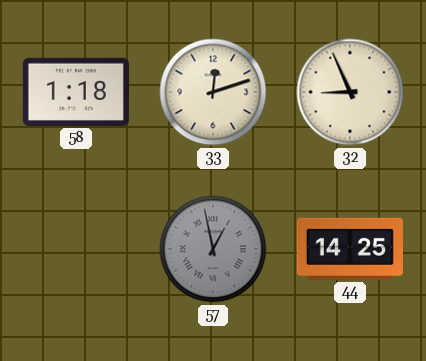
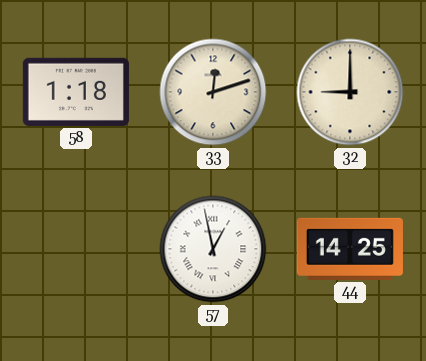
32: 8:56 -> 9:00
57 dial: grey -> white
